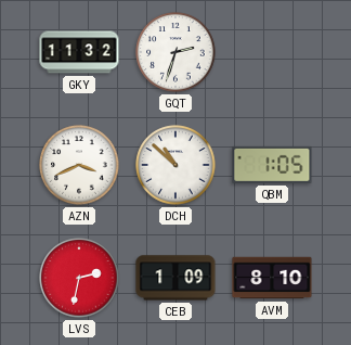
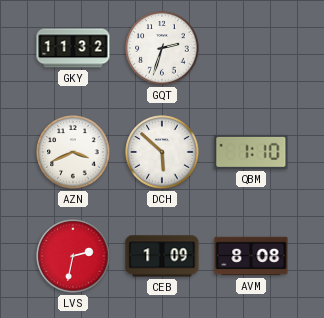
DCH: 10:52 -> 5:52
QBM: 1:05 -> 1:10
AVM: 8:10 -> 8:08
